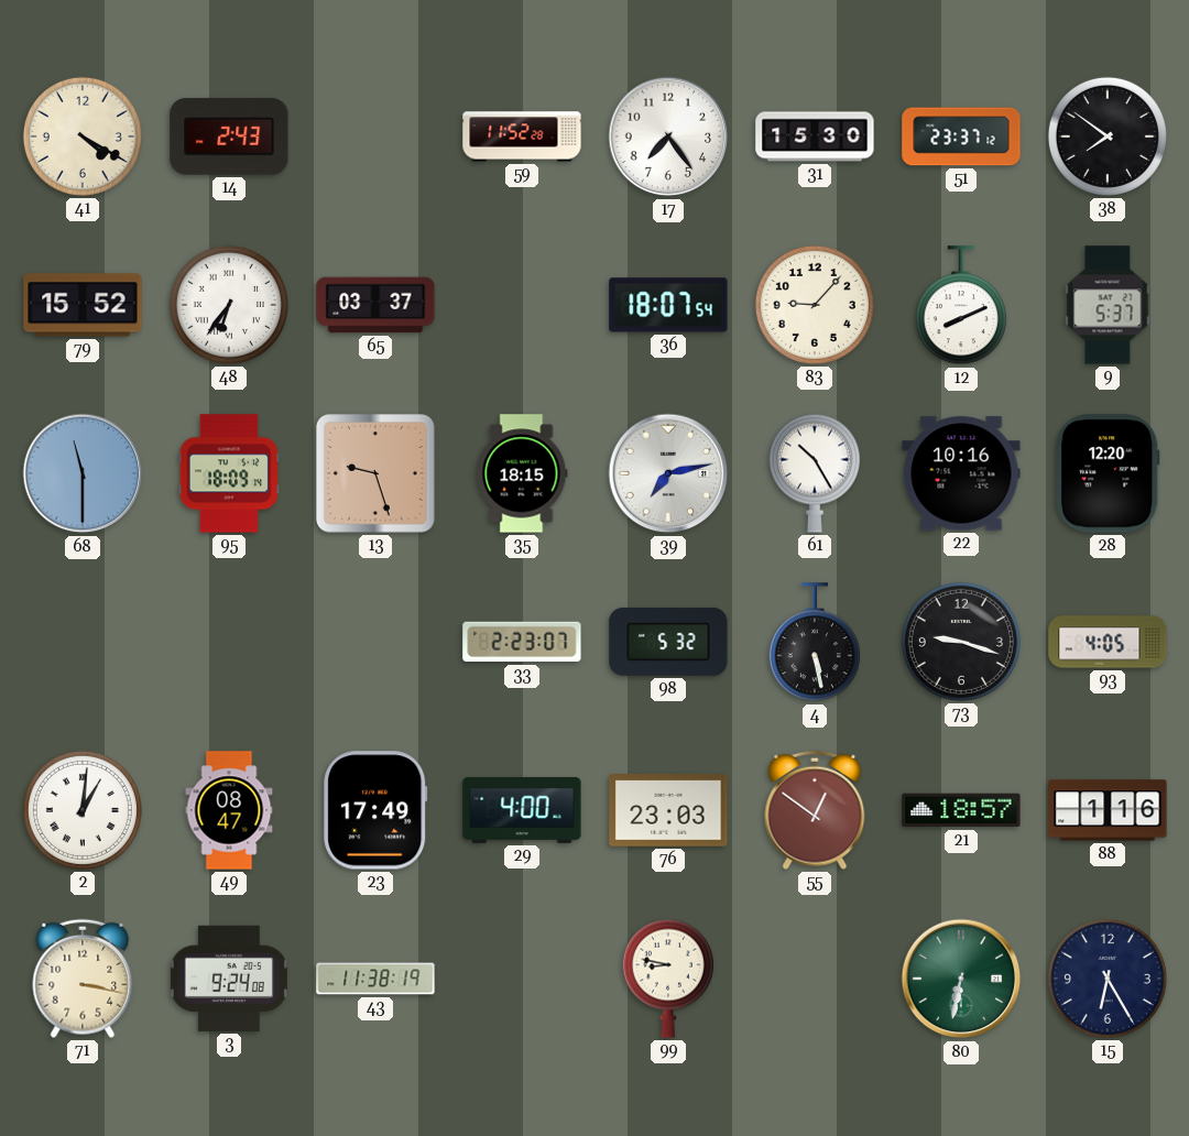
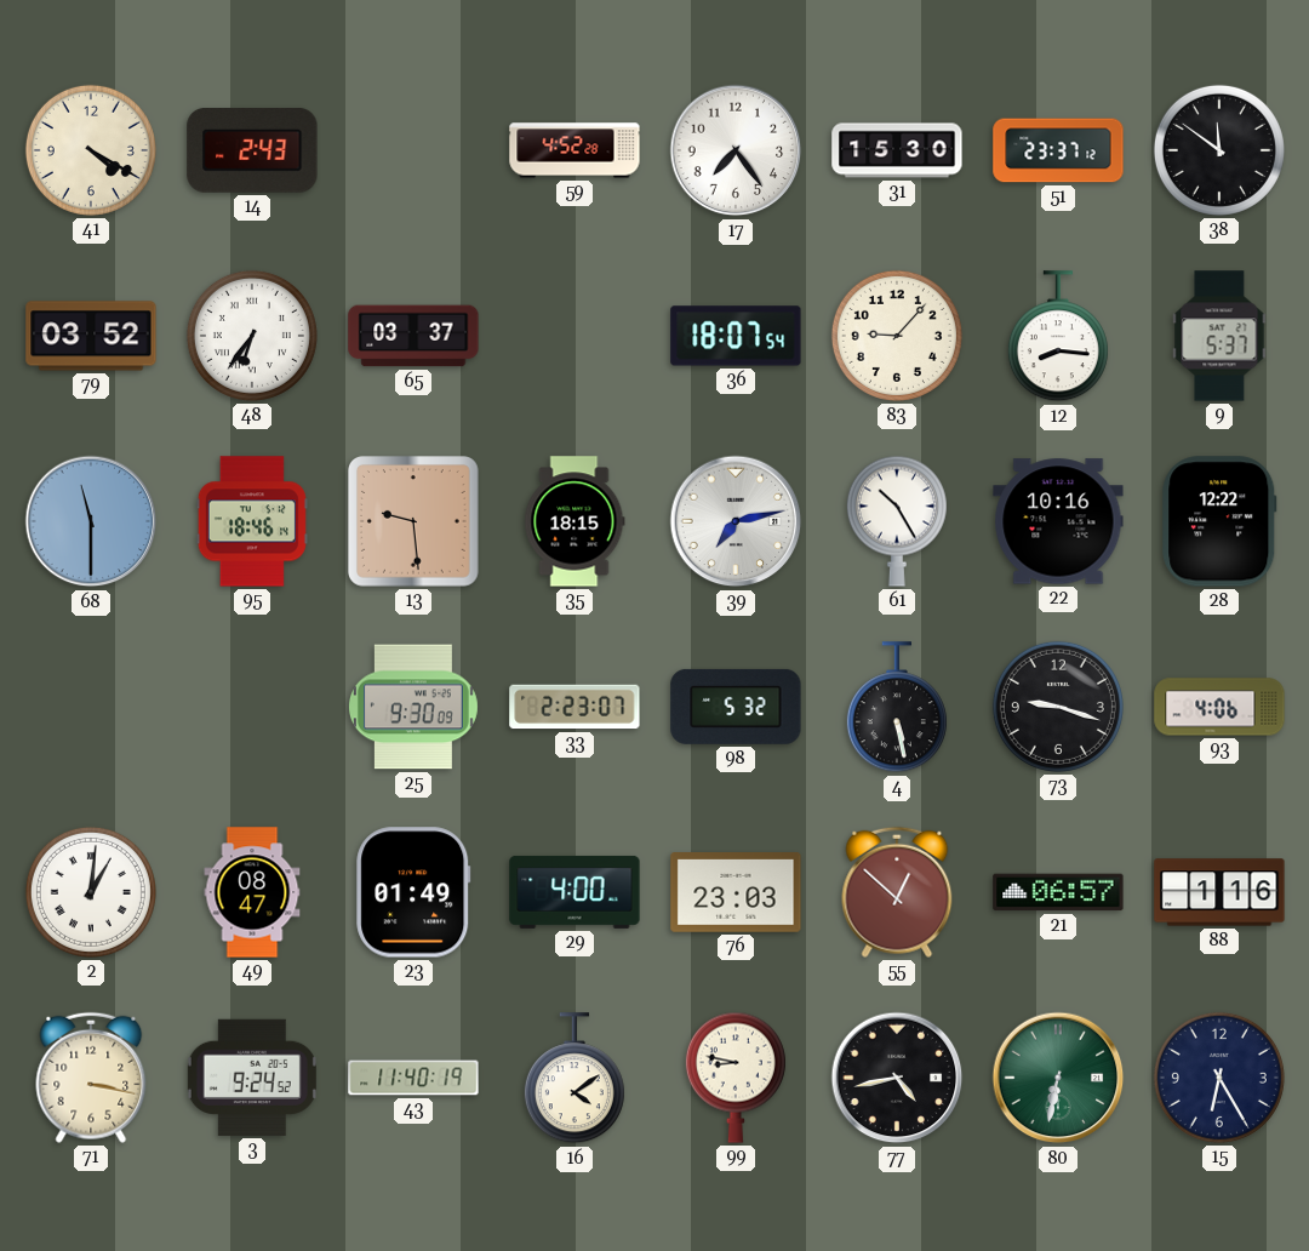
59: 11:52 -> 4:52
38: 7:51 -> 11:51
79: 15:52 -> 03:52
12: 8:11 -> 8:16
95: 18:09 -> 18:46
13: 9:27 -> 9:29
28: 12:20 -> 12:22
25: none -> 9:30
93: 4:05 -> 4:06
23: 17:49 -> 01:49
55: 12:51 -> 12:52
21: 18:57 -> 06:57
3: 9:24:08 -> 9:24:52
43: 11:38 -> 11:40
16: none -> 4:09
77: none -> 4:43
